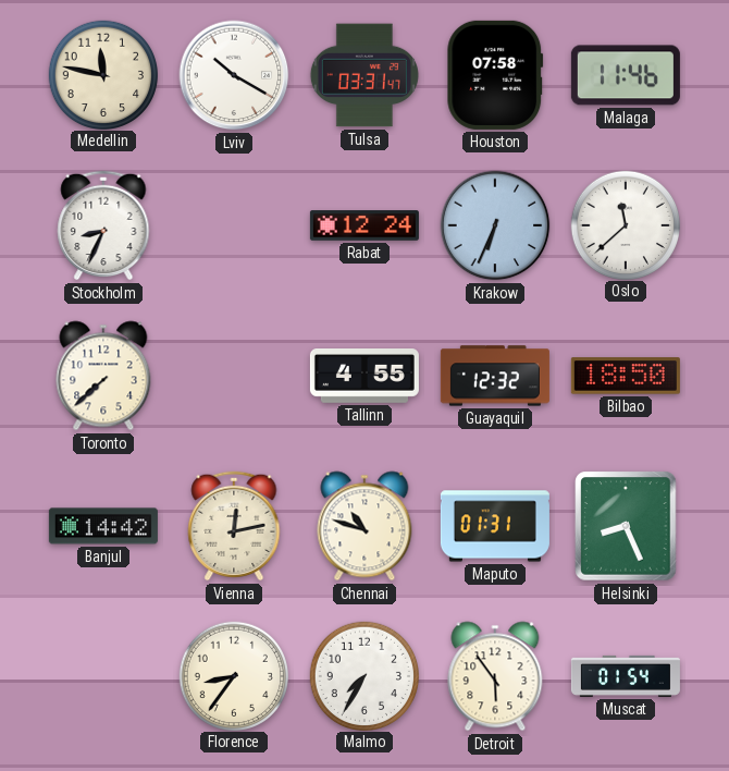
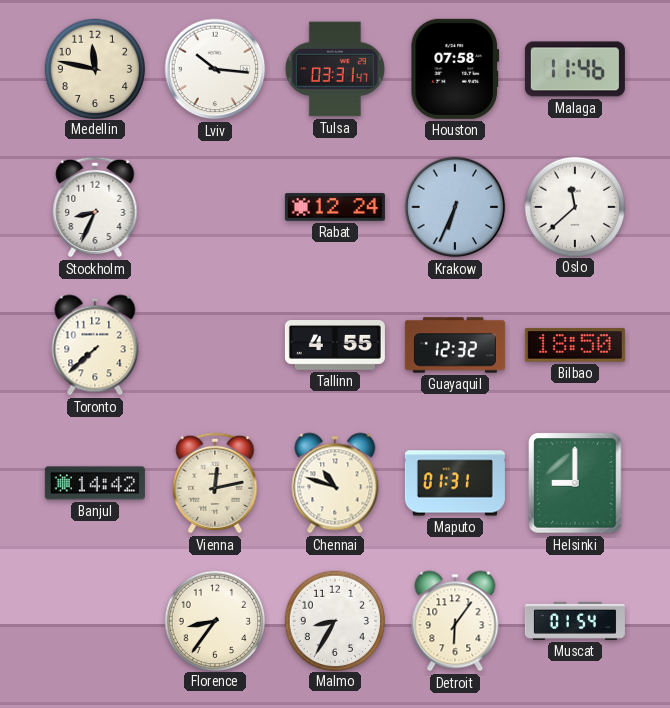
Lviv: 10:20 -> 10:16
Helsinki: 8:26 -> 9:00
Malmo: 7:35 -> 8:35
Detroit: 5:54 -> 6:06
